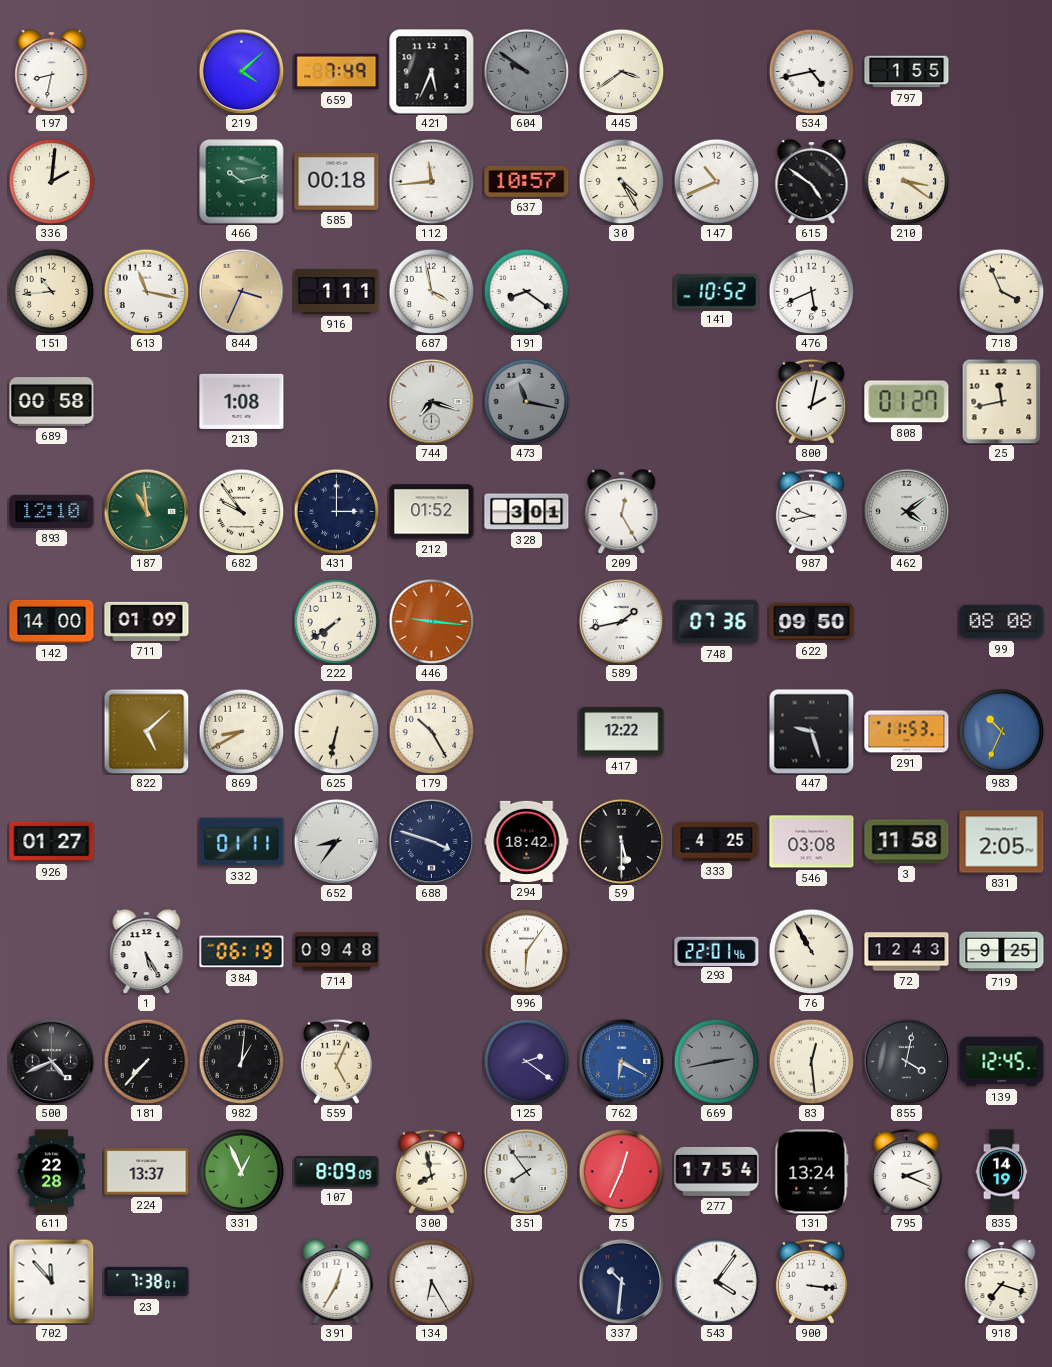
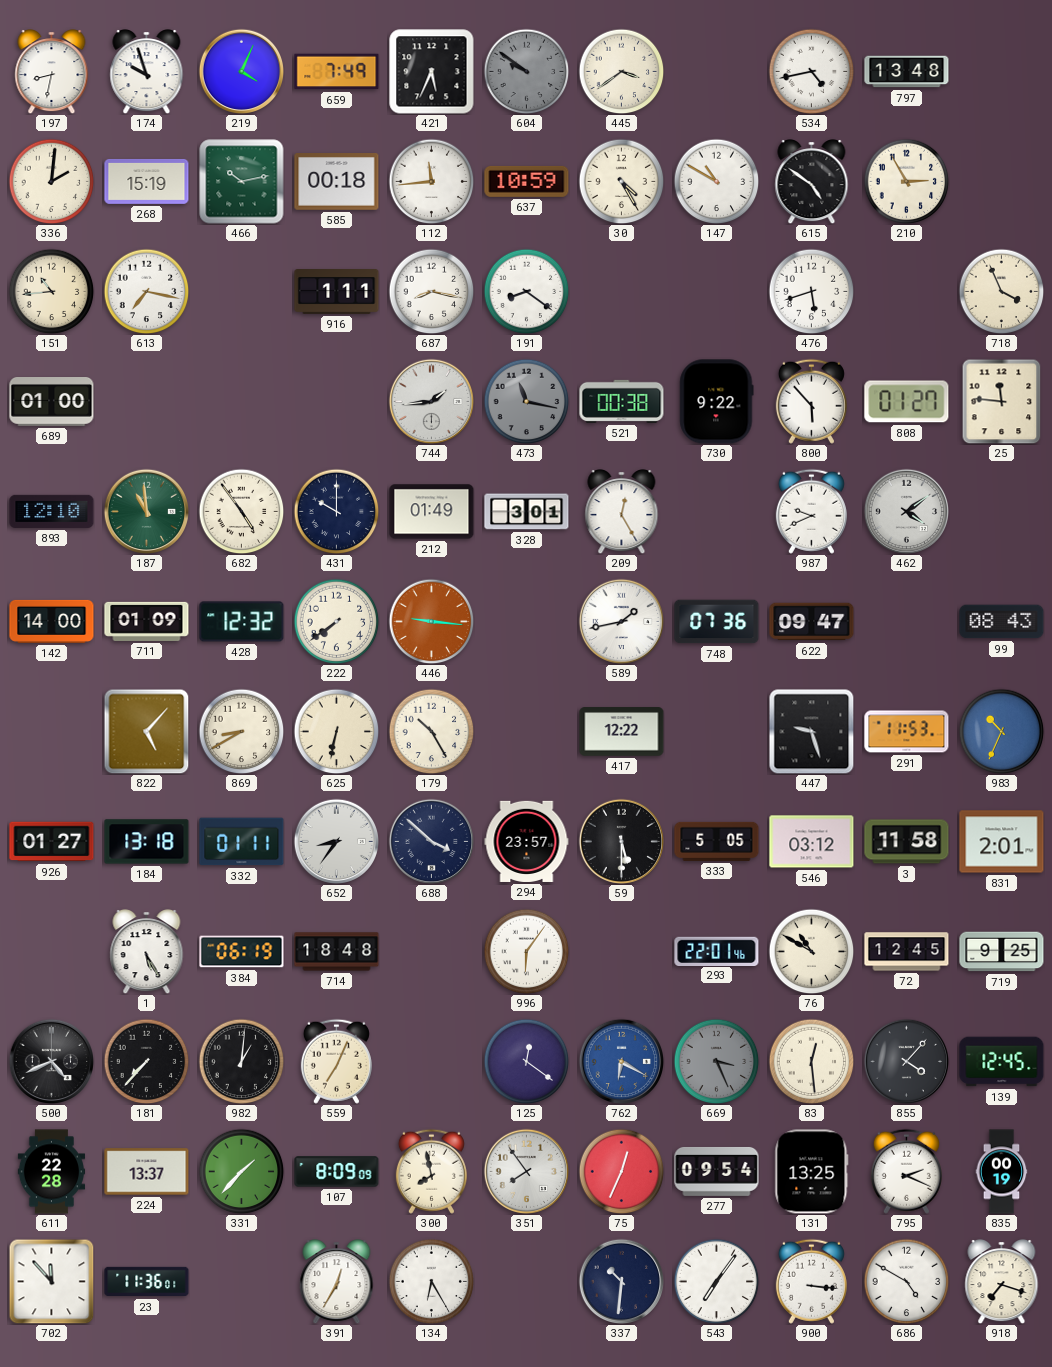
174: none -> 9:57
219: 4:08 -> 4:04
797: 1:55 -> 13:48
268: none -> 15:19
637: 10:57 -> 10:59
147: 10:41 -> 10:50
210: 3:21 -> 2:55
613: 11:17 -> 7:17
844: 3:34 -> none
687: 3:58 -> 8:17
141: 10:52 -> none
476: 5:41 -> 5:42
689: 00:58 -> 01:00
213: 1:08 -> none
744: 7:18 -> 1:44
521: none -> 00:38
730: none -> 9:22
800: 2:02 -> 5:53
25: 11:43 -> 11:46
682: 9:54 -> 4:54
431: 3:00 -> 10:00
212: 01:52 -> 01:49
987: 9:43 -> 9:41
428: none -> 12:32
622: 09:50 -> 09:47
99: 08:08 -> 08:43
822: 5:08 -> 5:07
184: none -> 13:18
688: 3:48 -> 3:52
294: 18:42 -> 23:57
333: 4:25 -> 5:05
546: 03:08 -> 03:12
831: 2:05 -> 2:01
714: 09:48 -> 18:48
76: 10:55 -> 10:50
72: 12:43 -> 12:45
559: 5:04 -> 7:04
125: 2:21 -> 12:21
669: 2:43 -> 3:26
855: 4:02 -> 4:07
331: 12:56 -> 1:37
277: 17:54 -> 09:54
131: 13:24 -> 13:25
835: 14:19 -> 00:19
23: 7:38 -> 11:36
543: 4:06 -> 7:06
686: none -> 4:50
